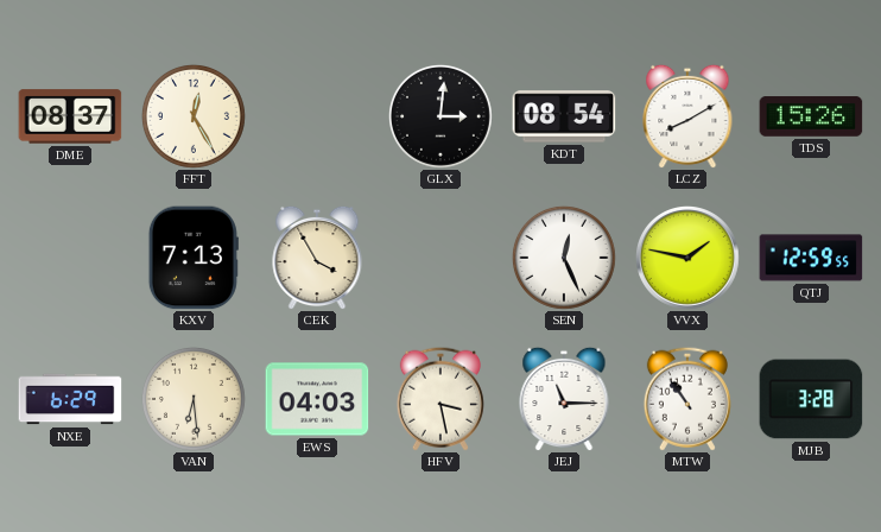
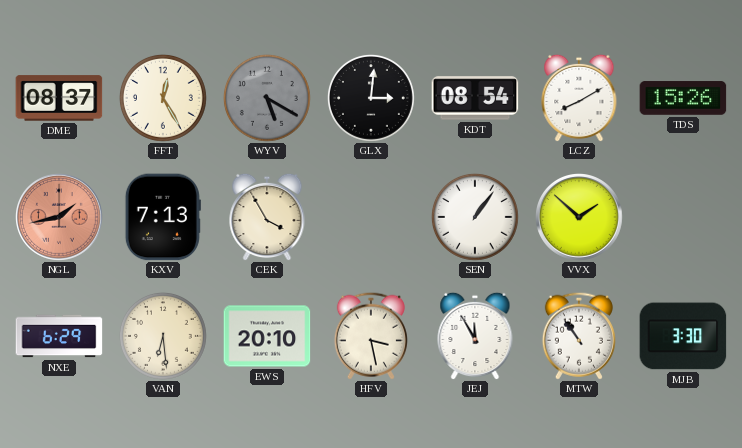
WYV: none -> 5:20
NGL: none -> 1:43
SEN: 12:26 -> 1:06
VVX: 1:47 -> 1:52
QTJ: 12:59 -> none
EWS: 04:03 -> 20:10
JEJ: 11:15 -> 11:55
MJB: 3:28 -> 3:30
